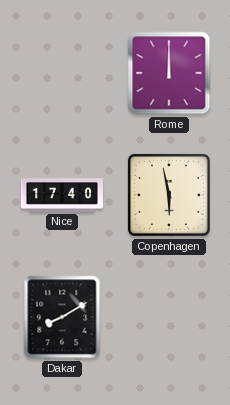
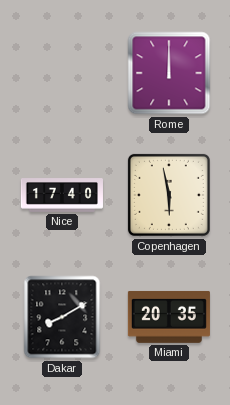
Miami: none -> 20:35
